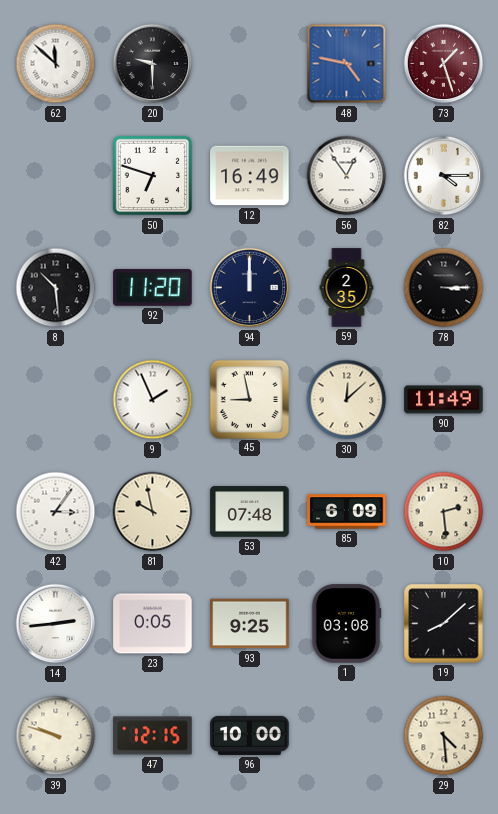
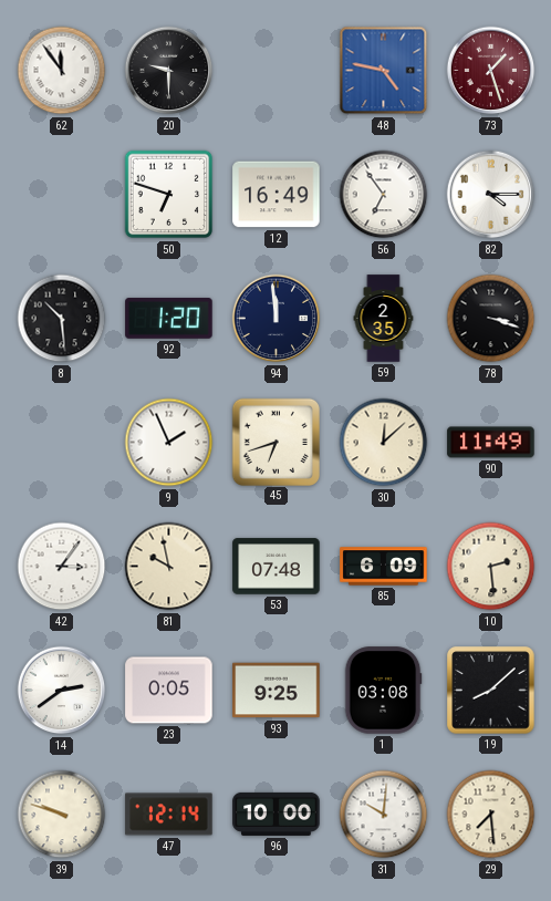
62: 11:52 -> 11:54
56: 12:54 -> 6:54
92: 11:20 -> 1:20
94: 12:00 -> 11:59
78: 3:15 -> 3:18
45: 8:58 -> 6:42
14: 2:44 -> 2:39
47: 12:15 -> 12:14
31: none -> 10:01
29: 4:29 -> 7:29
